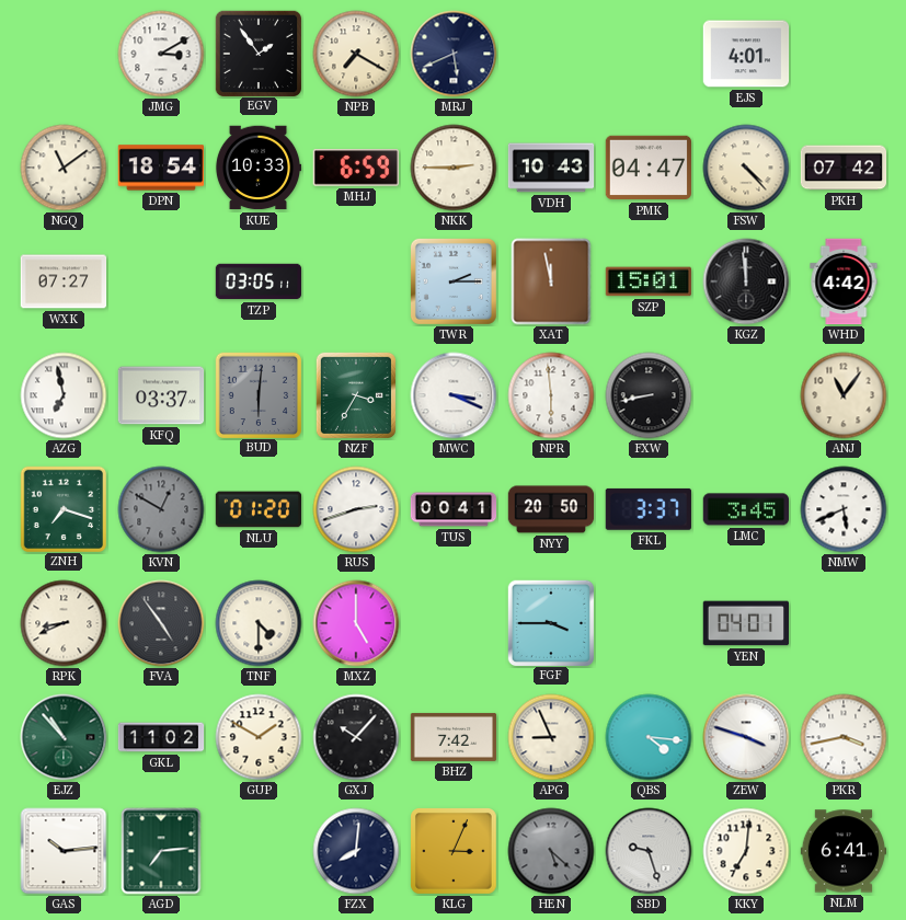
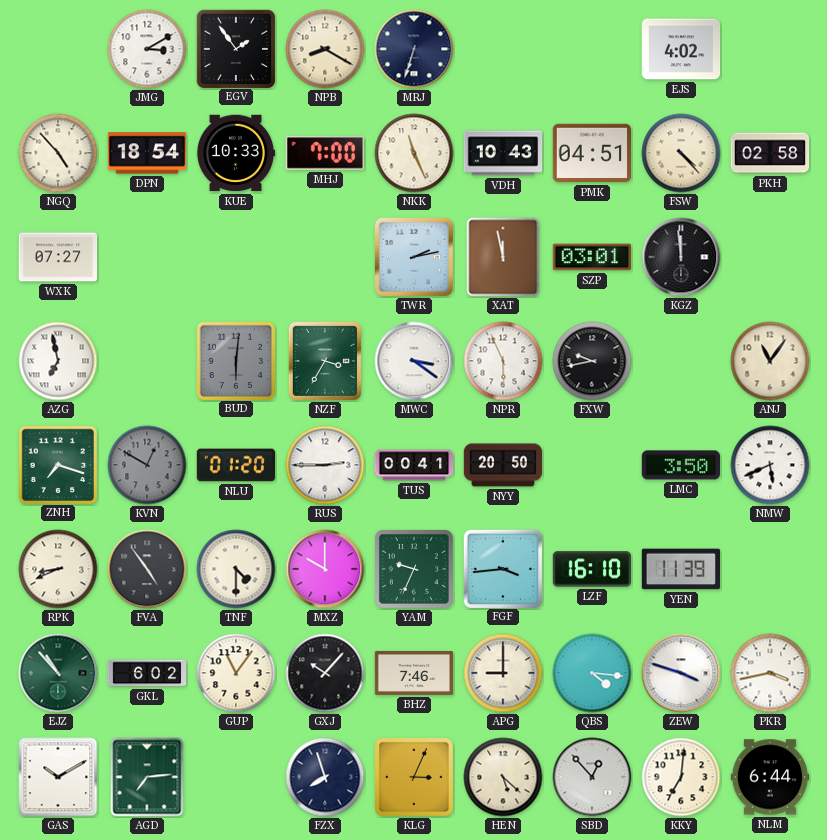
NPB: 7:20 -> 8:20
MRJ: 5:41 -> 6:33
EJS: 4:01 -> 4:02
NGQ: 11:09 -> 4:53
MHJ: 6:59 -> 7:00
NKK: 2:45 -> 11:26
PMK: 04:47 -> 04:51
PKH: 07:42 -> 02:58
TZP: 03:05 -> none
TWR: 2:15 -> 2:13
SZP: 15:01 -> 03:01
WHD: 4:42 -> none
KFQ: 03:37 -> none
MWC: 3:19 -> 3:21
NPR: 5:59 -> 5:56
FXW: 8:43 -> 9:43
RUS: 2:42 -> 2:45
FKL: 3:37 -> none
LMC: 3:45 -> 3:50
MXZ: 5:00 -> 10:00
YAM: none -> 9:34
FGF: 3:45 -> 3:44
LZF: none -> 16:10
YEN: 04:01 -> 11:39
GKL: 11:02 -> 6:02
GUP: 1:50 -> 11:06
BHZ: 7:42 -> 7:46
APG: 8:56 -> 9:00
GAS: 10:14 -> 10:10
FZX: 8:01 -> 7:57
HEN dial: grey -> cream
SBD: 9:27 -> 12:53
NLM: 6:41 -> 6:44
